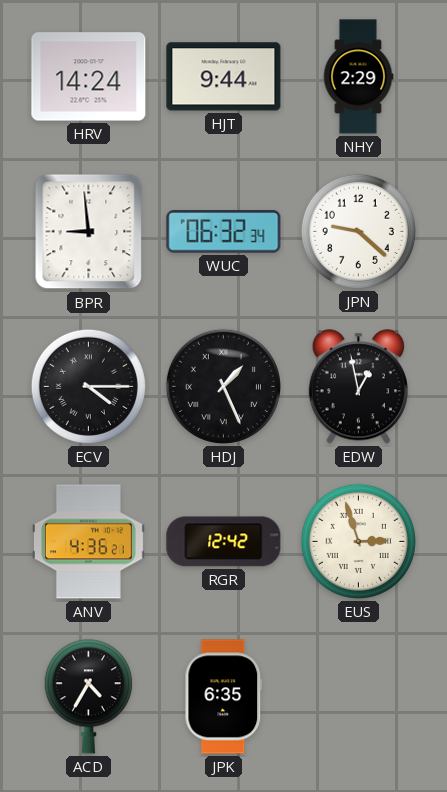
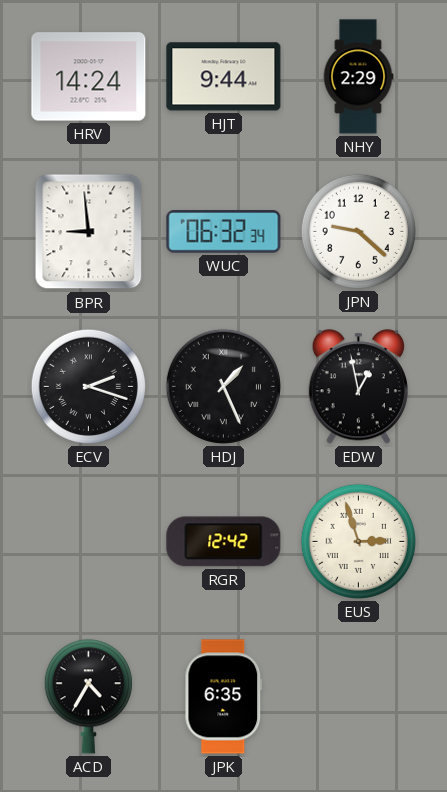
ECV: 4:15 -> 2:18
ANV: 4:36 -> none
